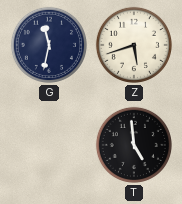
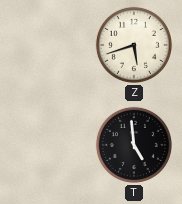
G: 11:32 -> none
